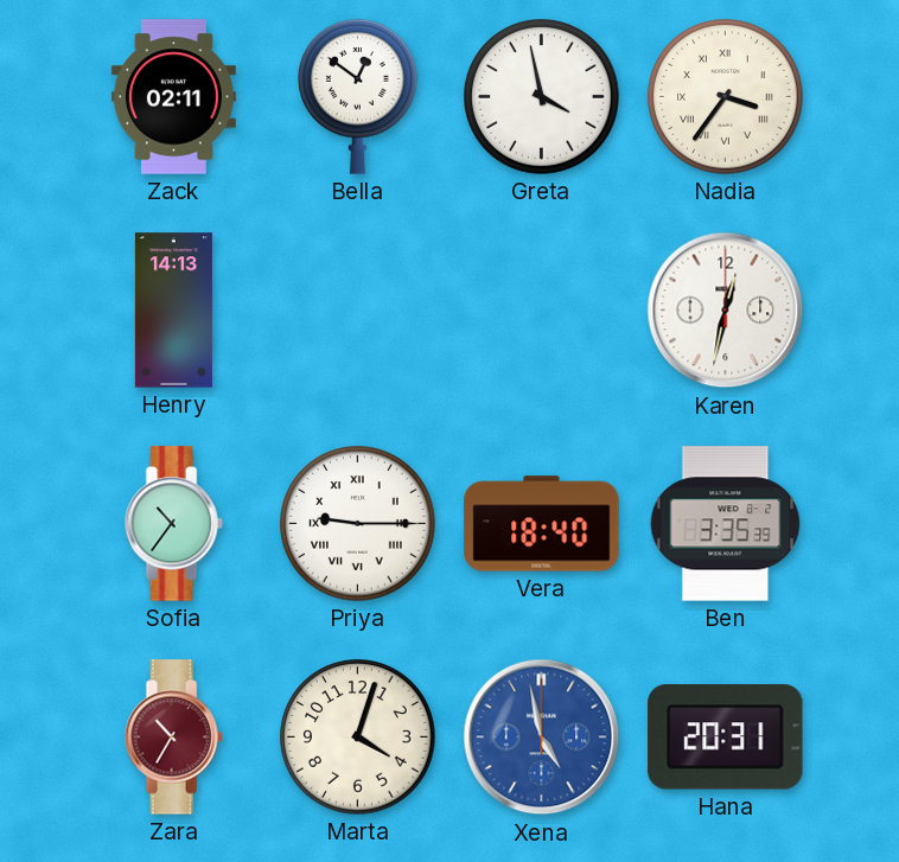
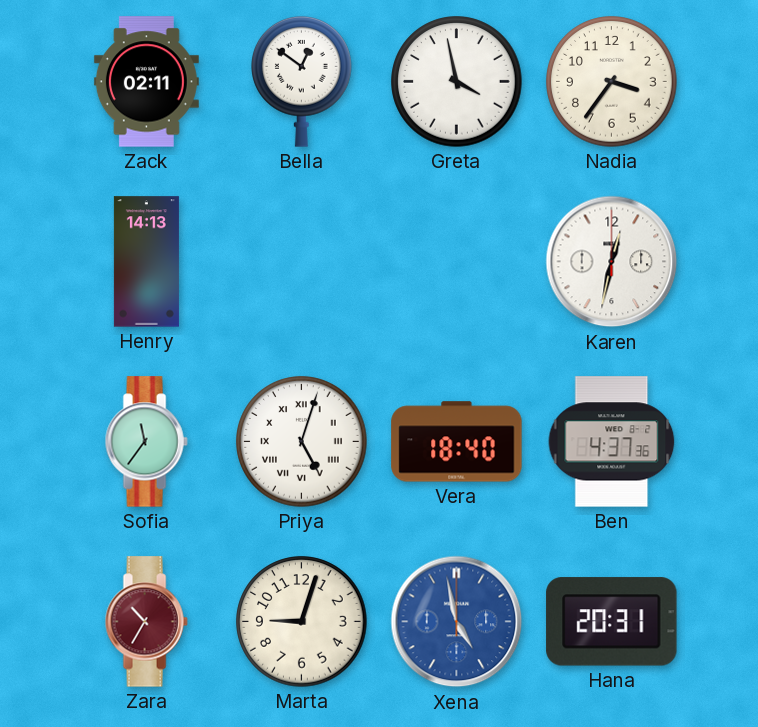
Nadia numerals: Roman -> Arabic
Sofia: 10:36 -> 11:36
Priya: 9:15 -> 5:03
Ben: 3:35 -> 4:37
Marta: 4:03 -> 9:03
